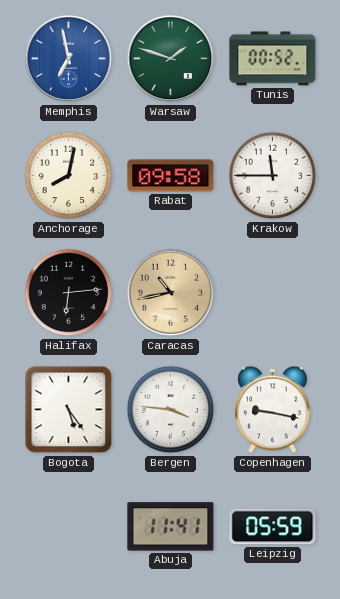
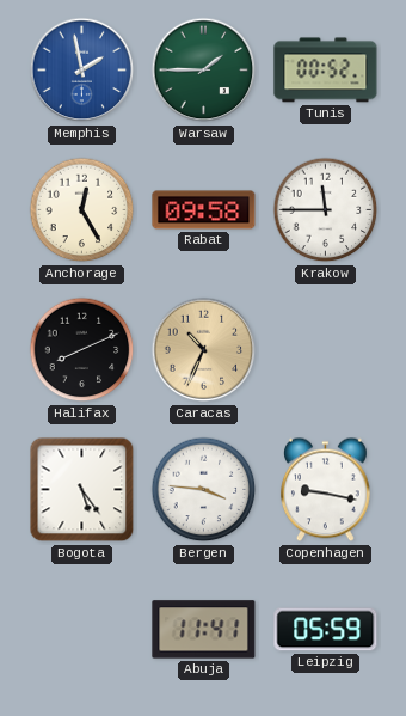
Memphis: 6:58 -> 1:58
Warsaw: 1:48 -> 1:45
Anchorage: 8:02 -> 12:25
Halifax: 6:14 -> 8:11
Caracas: 10:43 -> 10:34
